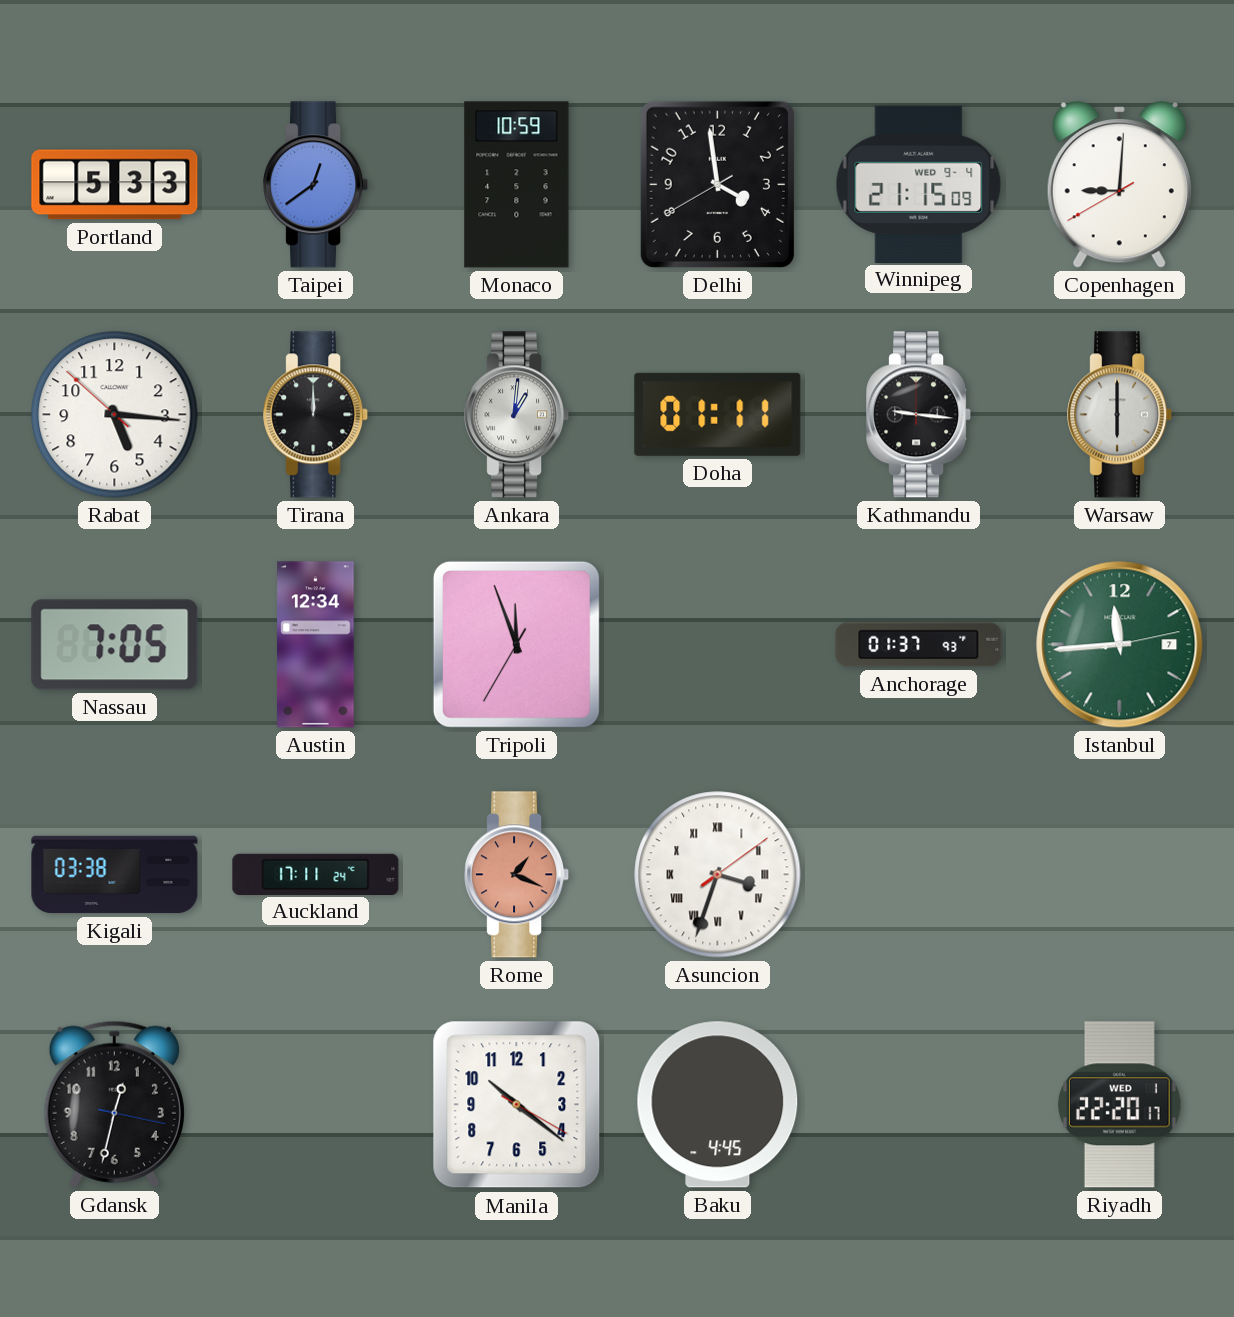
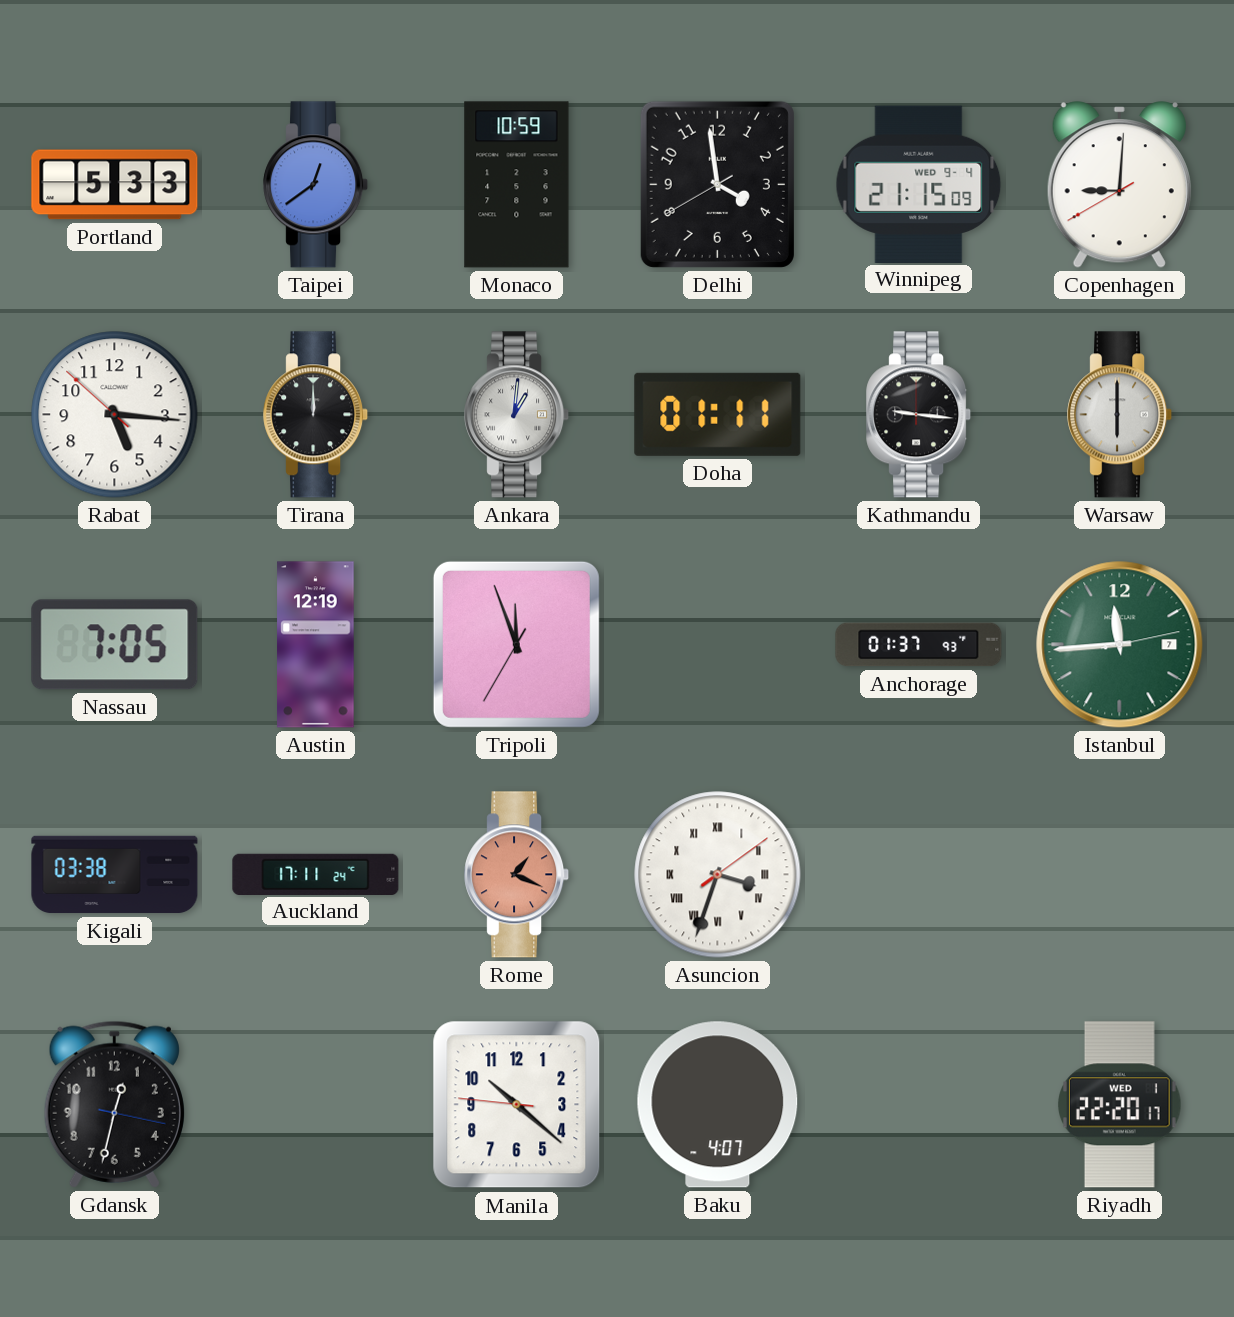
Austin: 12:34 -> 12:19
Manila: 10:21:20 -> 10:21:46
Baku: 4:45 -> 4:07
